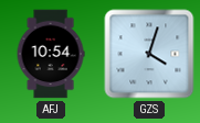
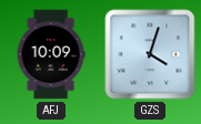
AFJ: 10:54 -> 10:09
